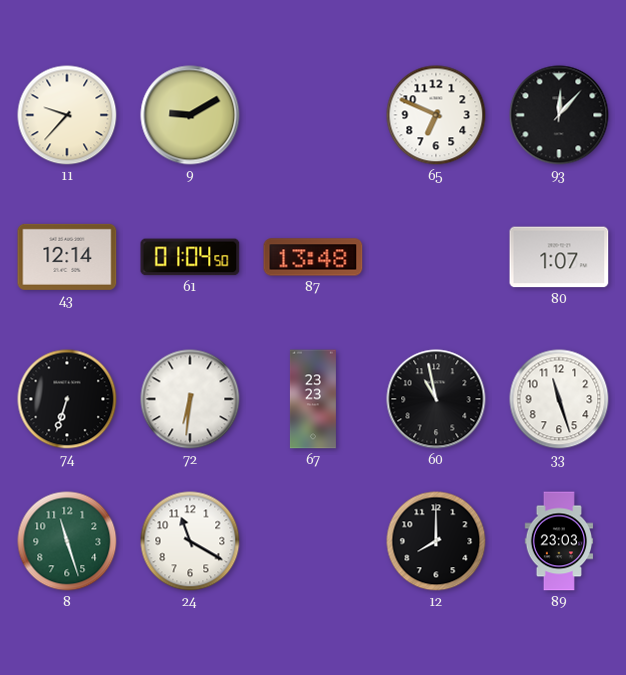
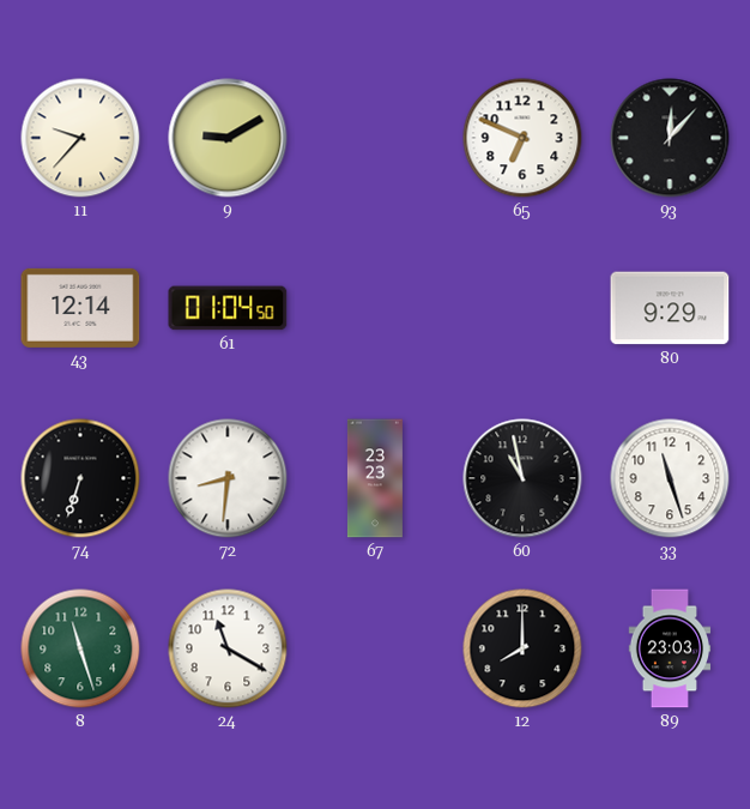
87: 13:48 -> none
80: 1:07 -> 9:29
72: 6:31 -> 8:31
